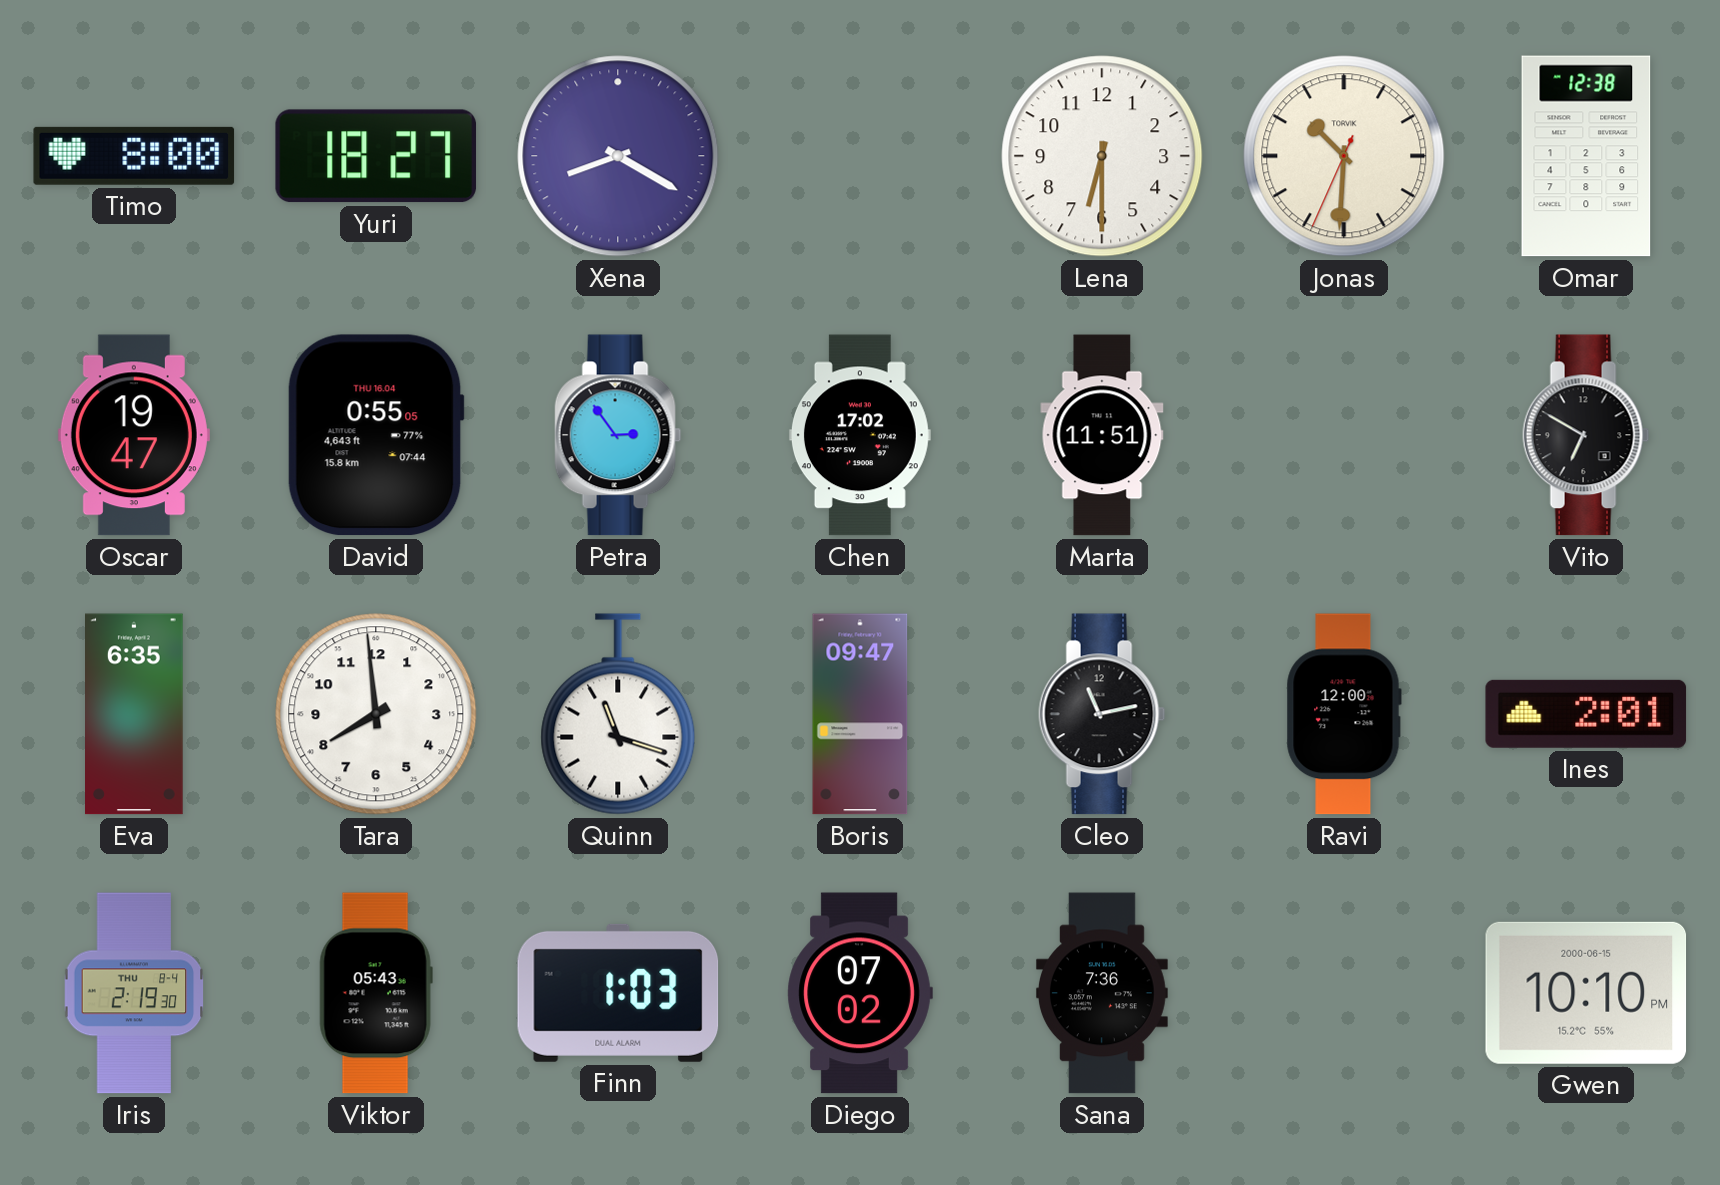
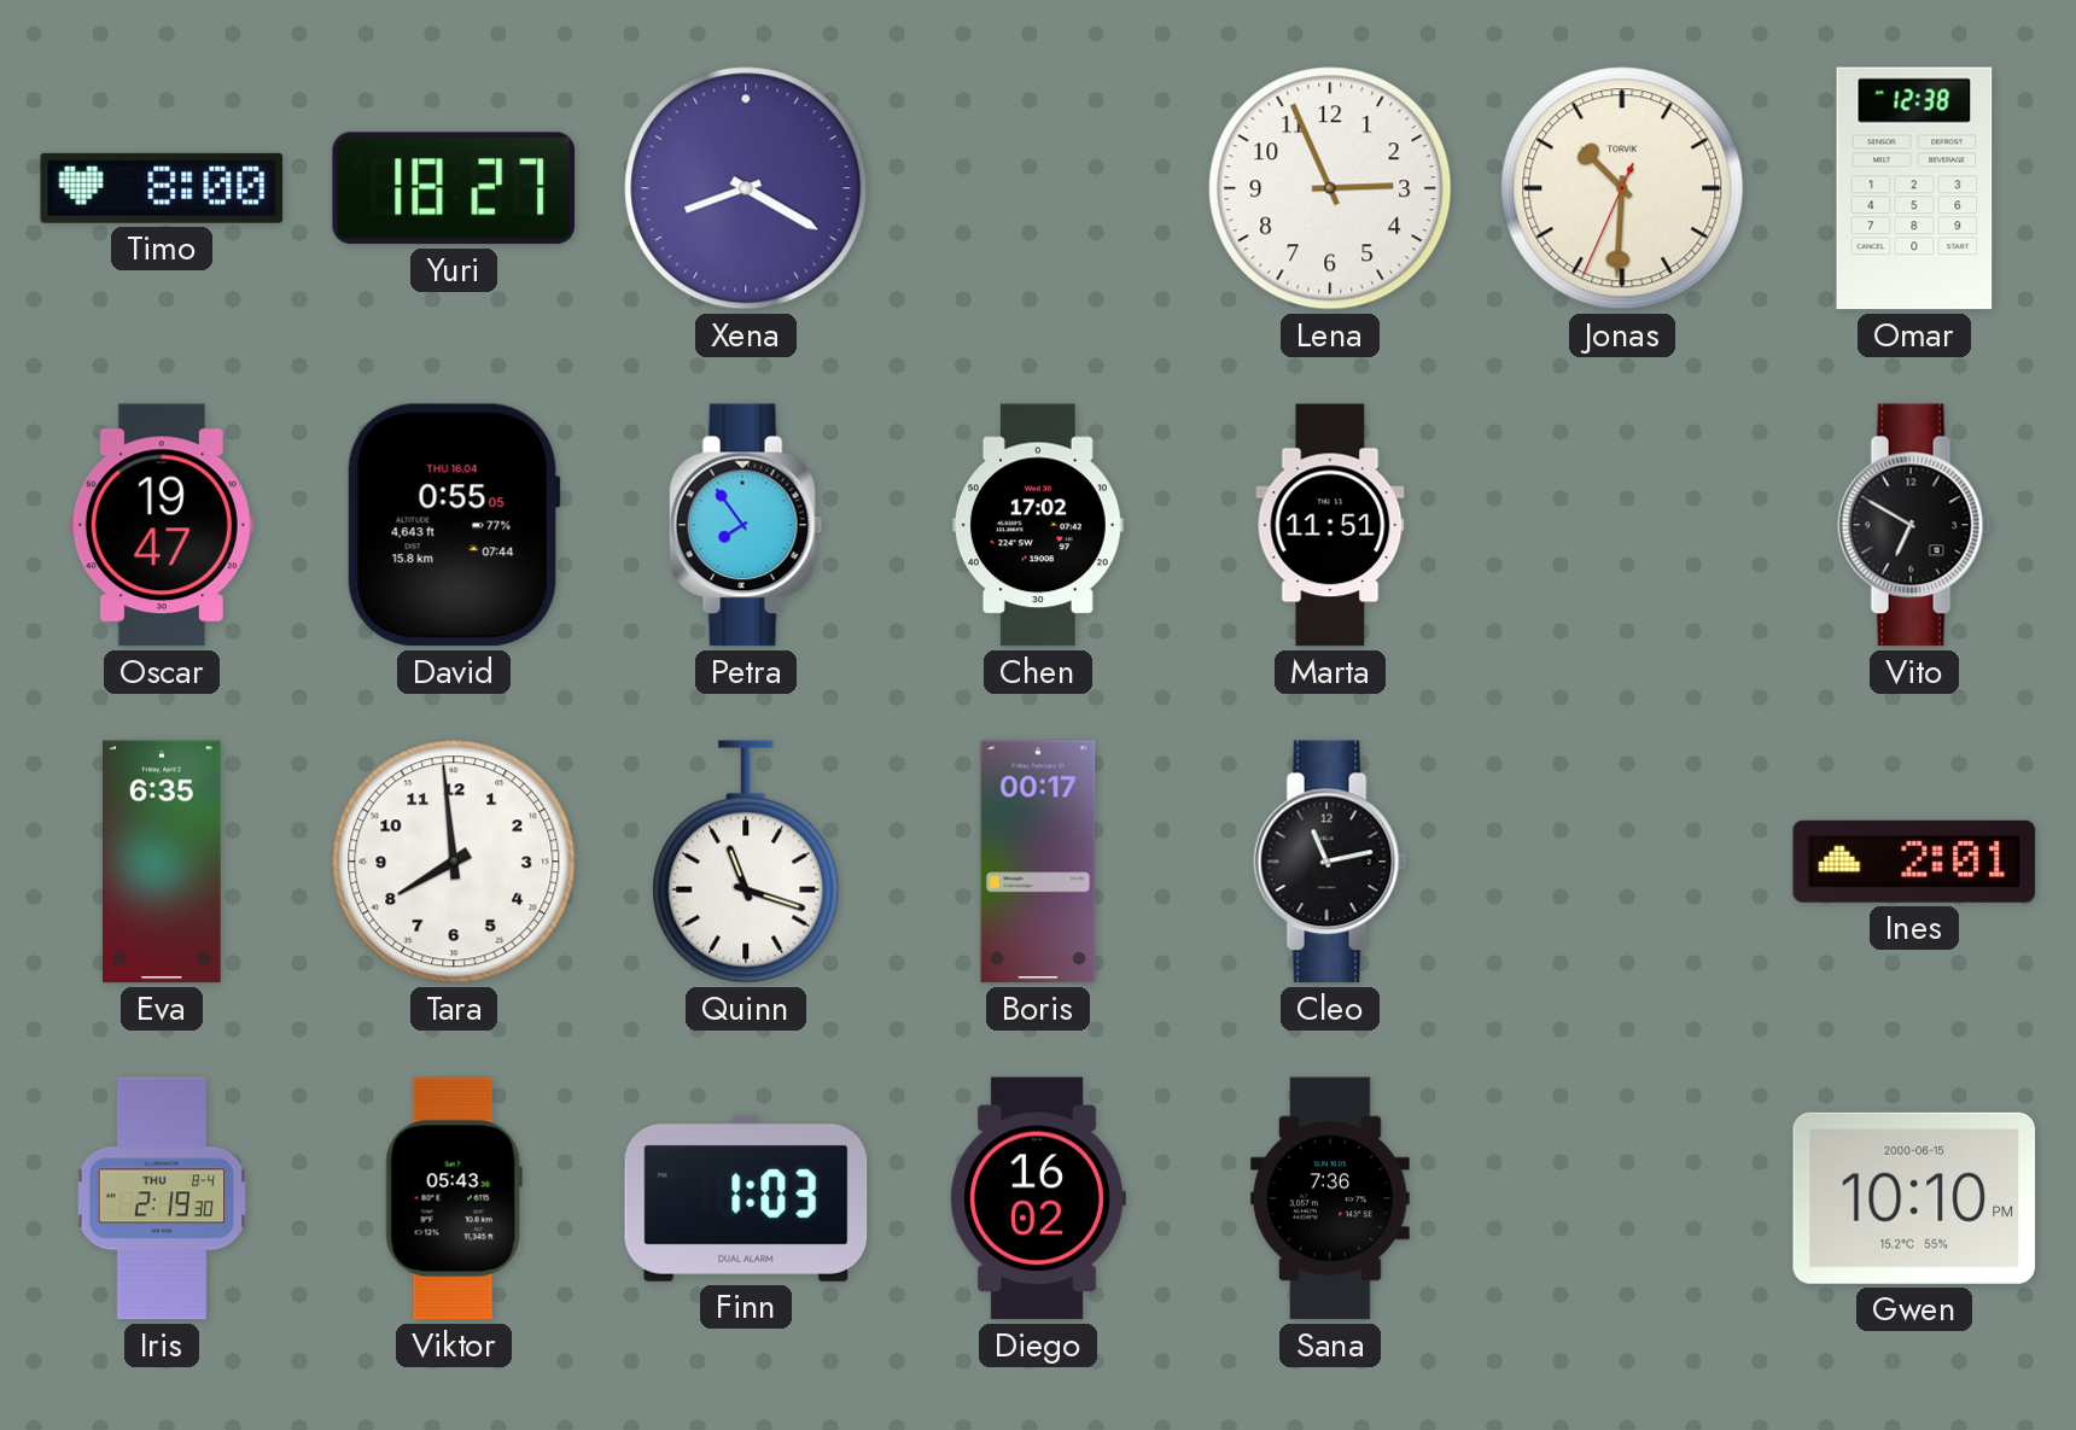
Lena: 6:30 -> 2:56
Petra: 2:54 -> 7:54
Boris: 09:47 -> 00:17
Ravi: 12:00 -> none
Diego: 07:02 -> 16:02
